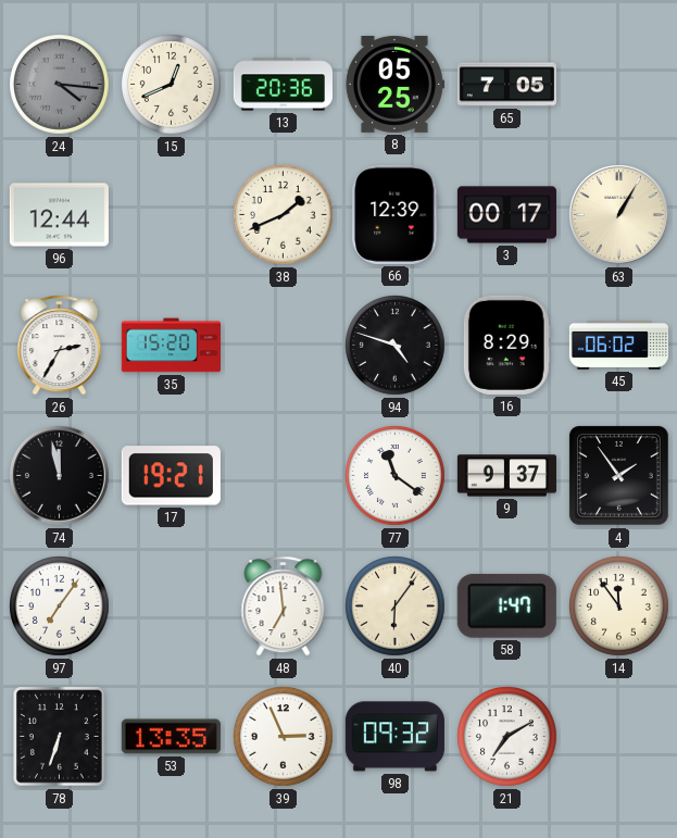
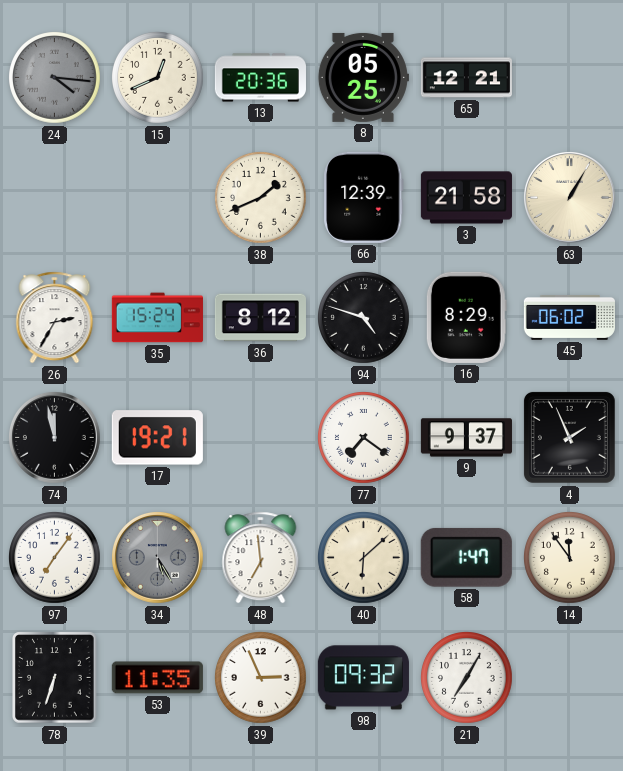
65: 7:05 -> 12:21
96: 12:44 -> none
3: 00:17 -> 21:58
35: 15:20 -> 15:24
36: none -> 8:12
77: 11:21 -> 7:21
4: 1:54 -> 1:56
34: none -> 5:25
40: 6:06 -> 6:08
53: 13:35 -> 11:35
21: 7:10 -> 7:05
